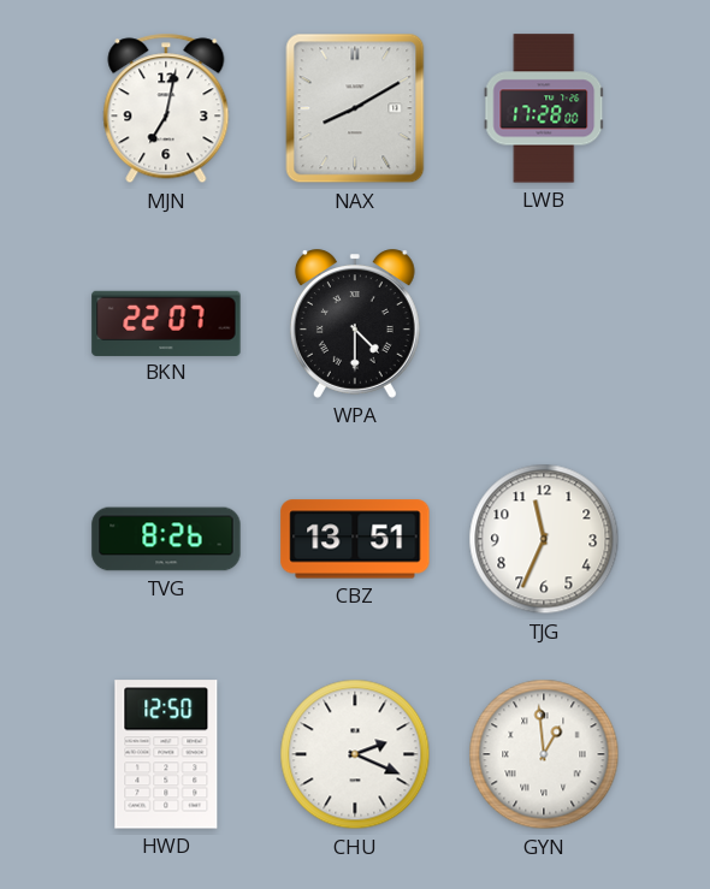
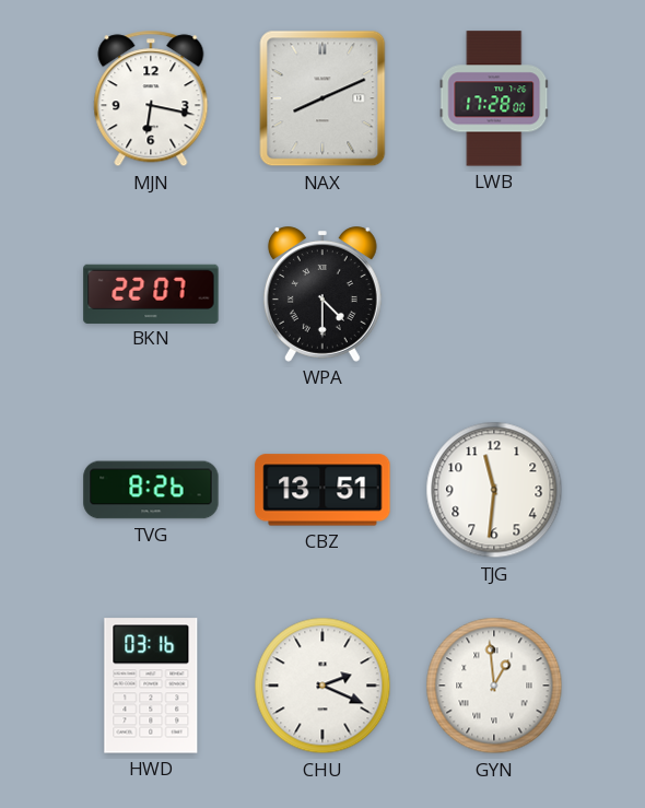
MJN: 7:02 -> 6:17
NAX: 8:10 -> 8:11
TJG: 11:34 -> 11:31
HWD: 12:50 -> 03:16
